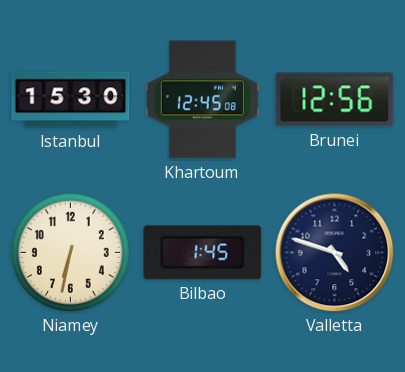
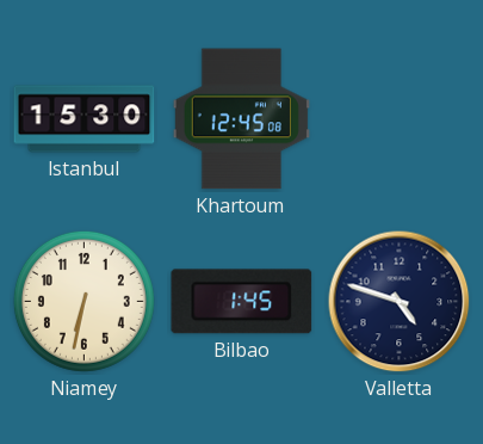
Brunei: 12:56 -> none
